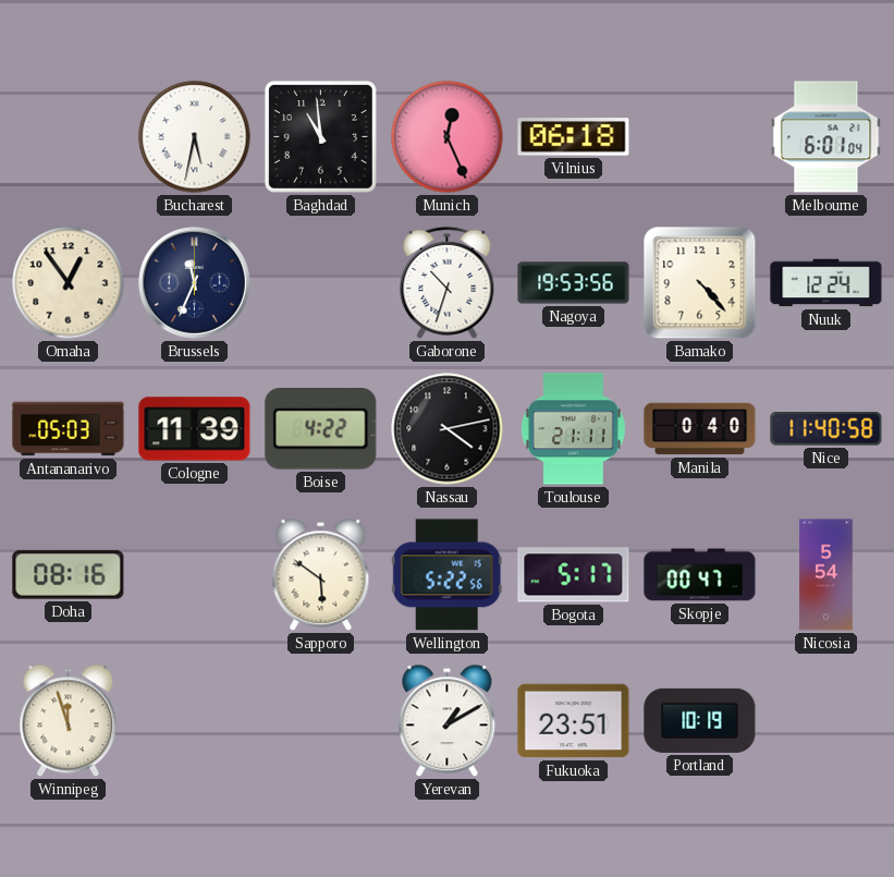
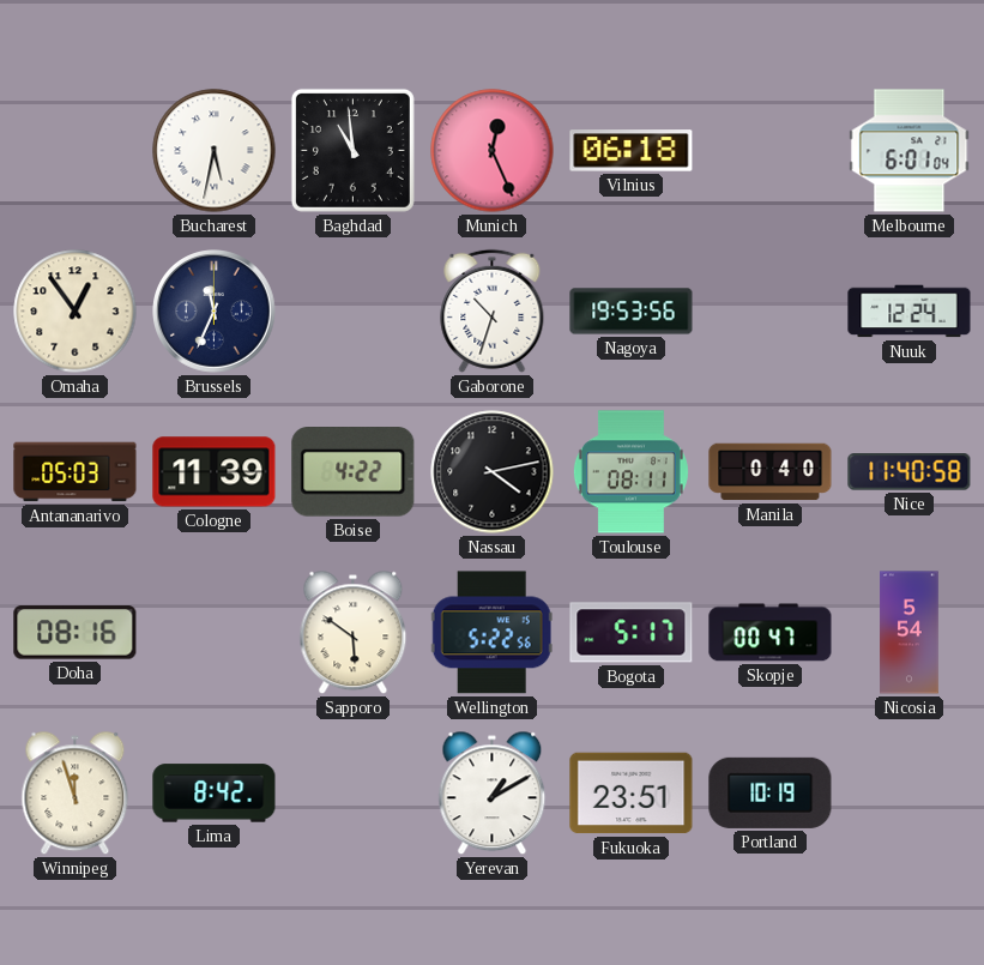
Bamako: 4:23 -> none
Toulouse: 21:11 -> 08:11
Lima: none -> 8:42
